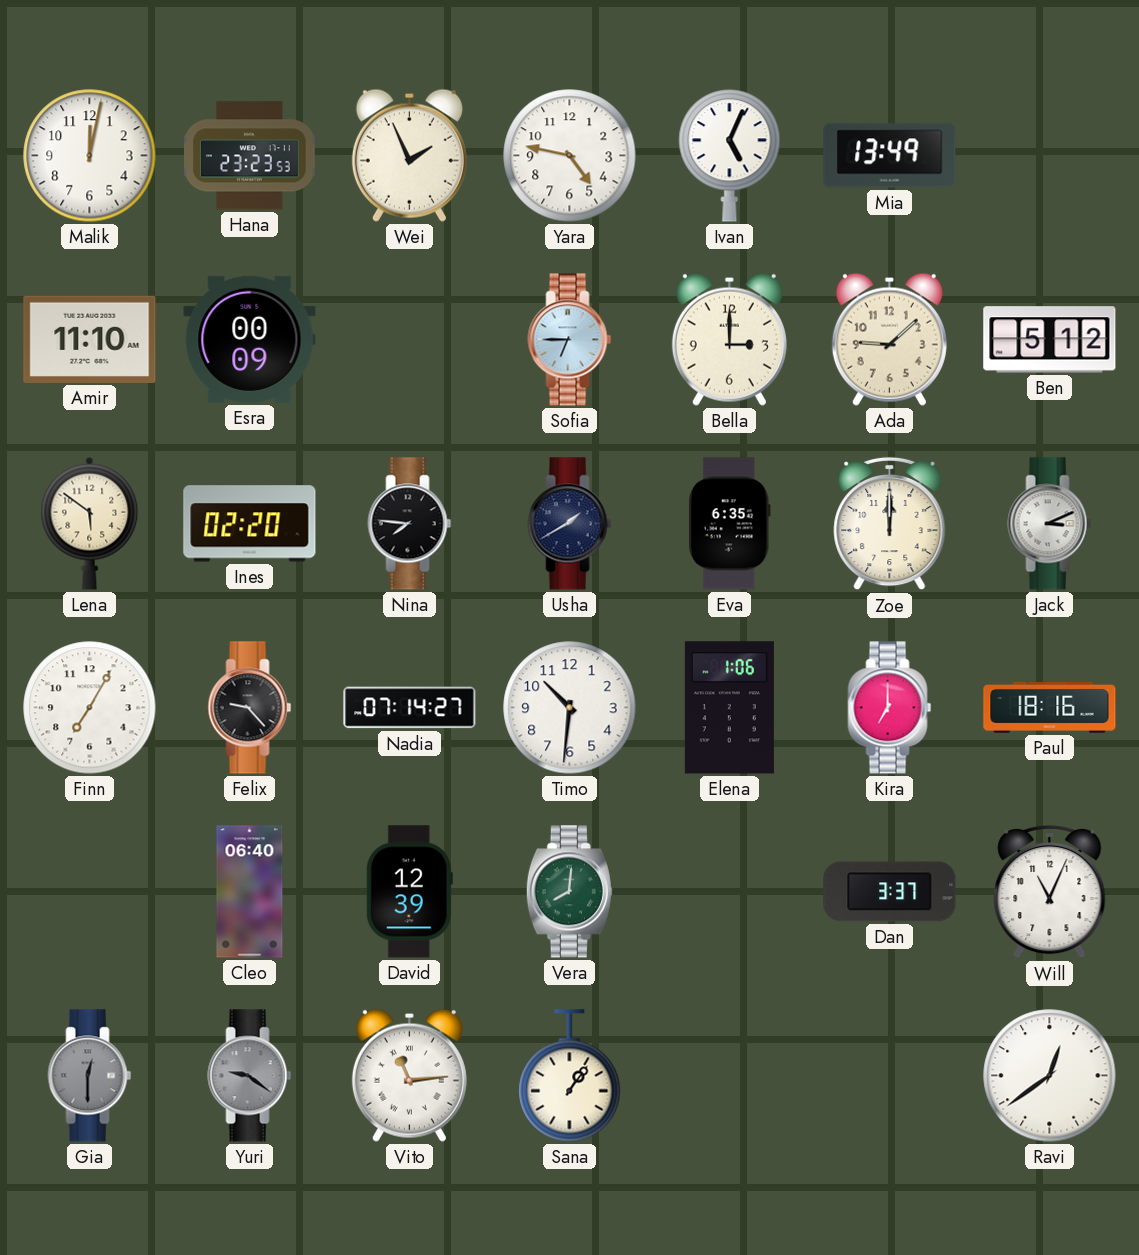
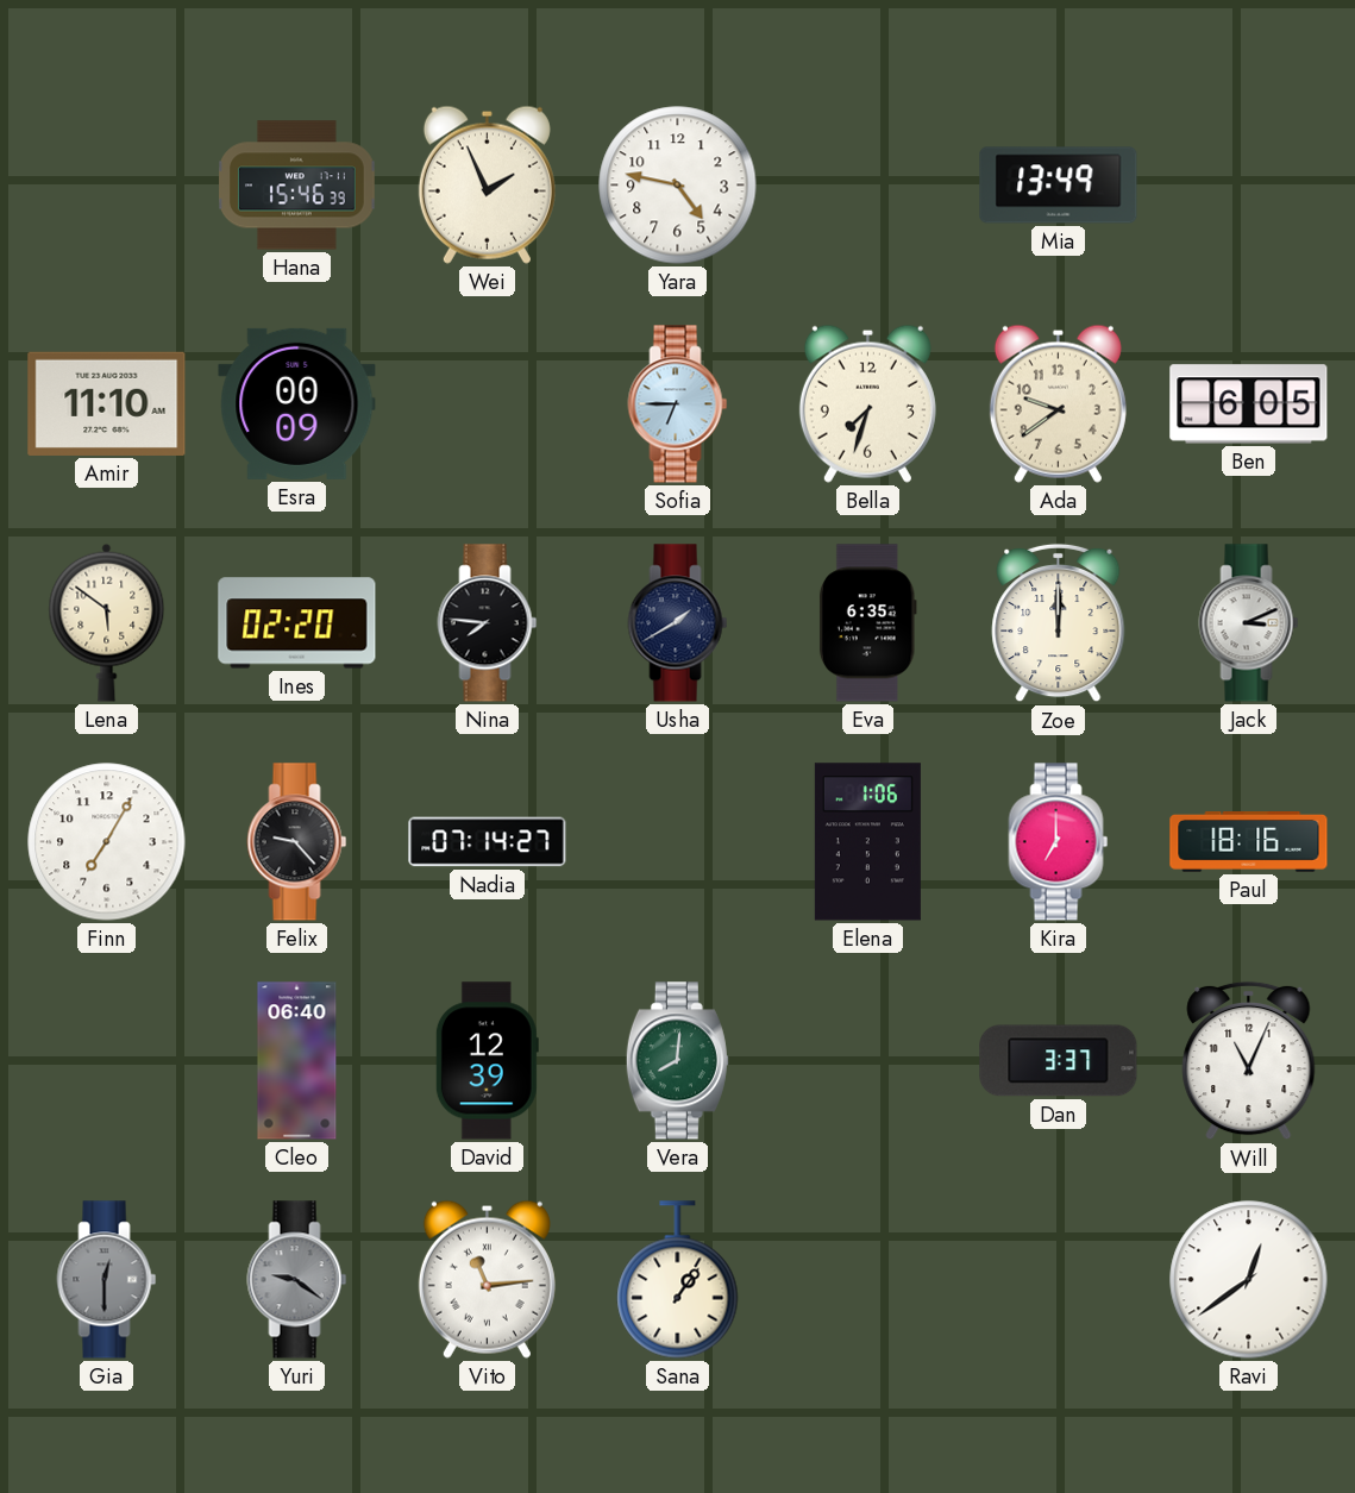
Malik: 12:02 -> none
Hana: 23:23 -> 15:46
Ivan: 5:04 -> none
Bella: 3:00 -> 7:33
Ada: 9:08 -> 9:39
Ben: 5:12 -> 6:05
Timo: 10:31 -> none
